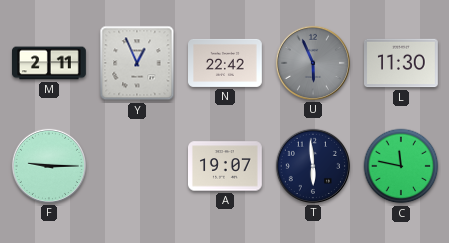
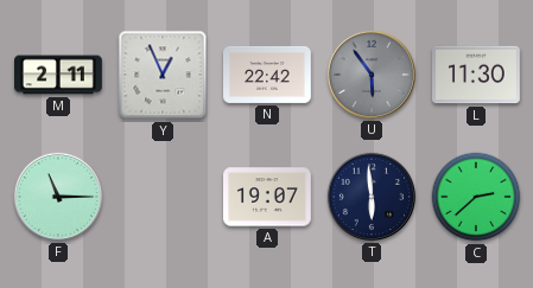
U: 5:56 -> 5:54
F: 9:15 -> 11:15
C: 11:47 -> 2:38
